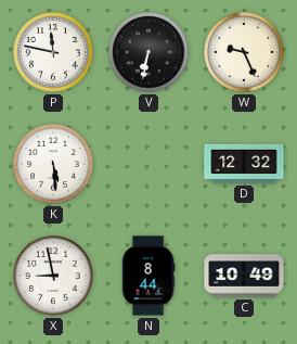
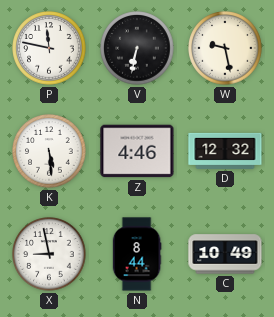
W: 9:26 -> 9:28
Z: none -> 4:46
